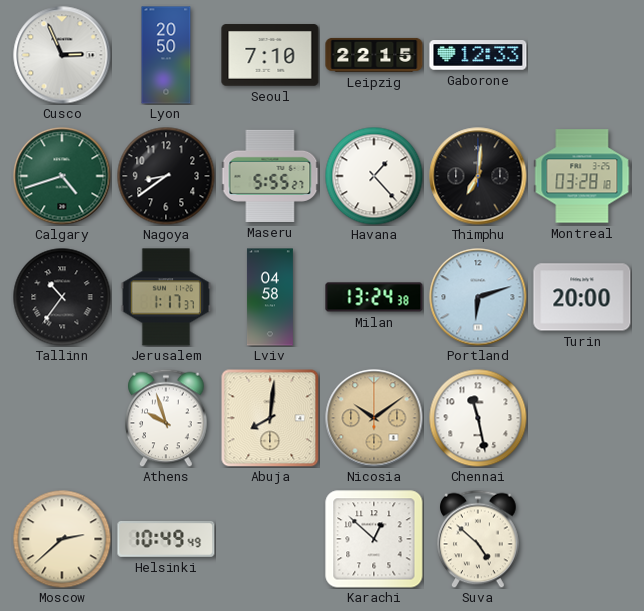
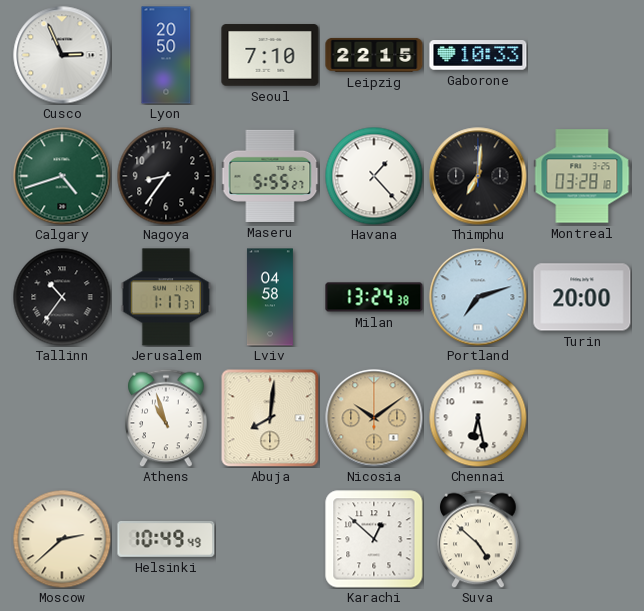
Gaborone: 12:33 -> 10:33
Nagoya: 8:39 -> 8:36
Portland: 6:12 -> 7:12
Athens: 9:57 -> 10:57
Chennai: 11:28 -> 6:28
